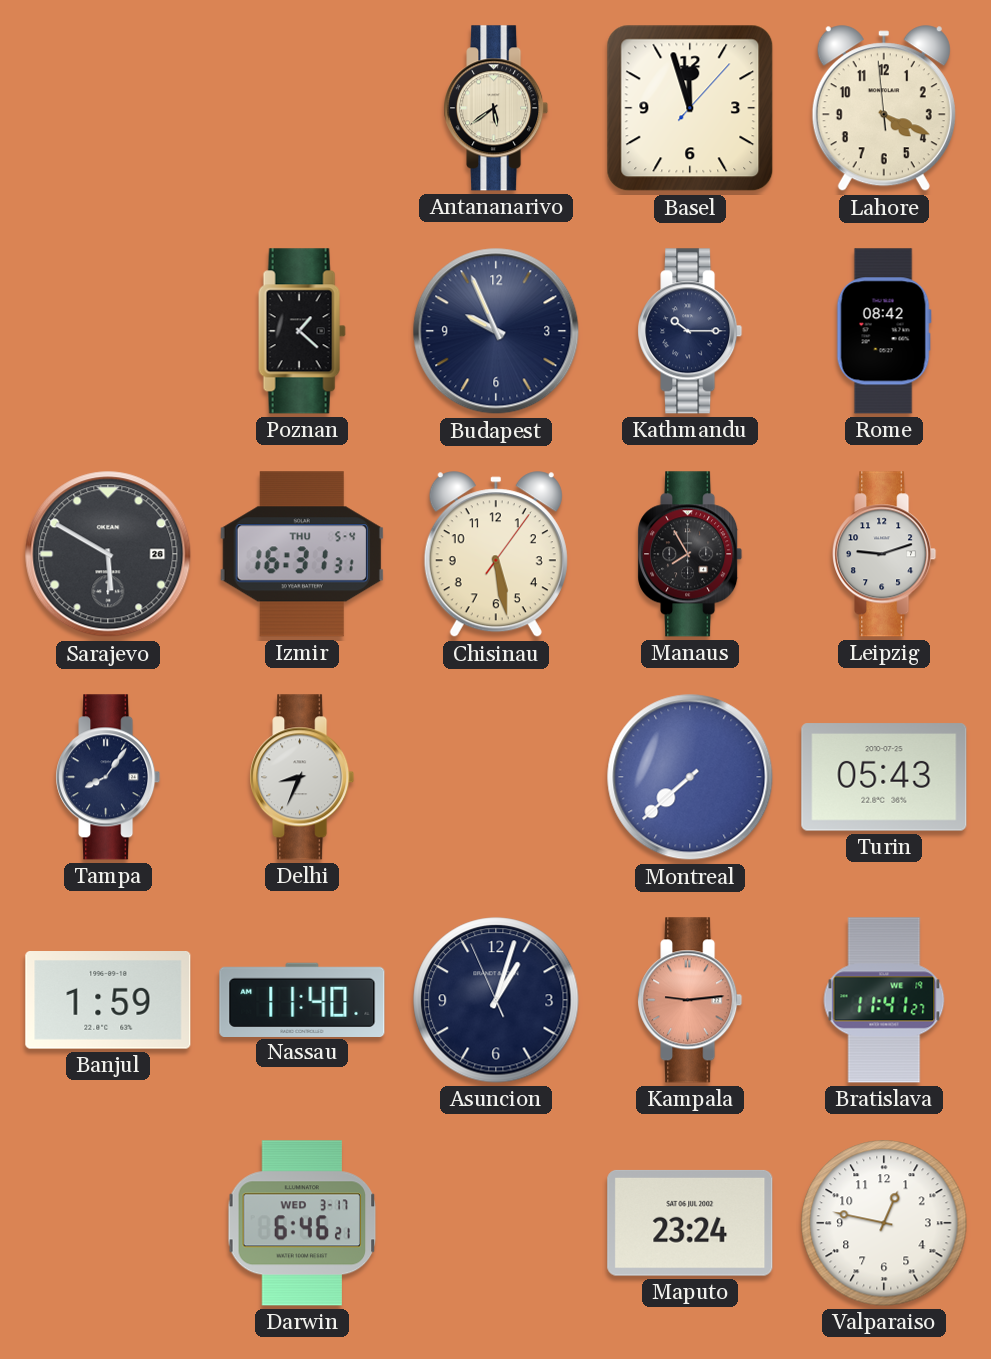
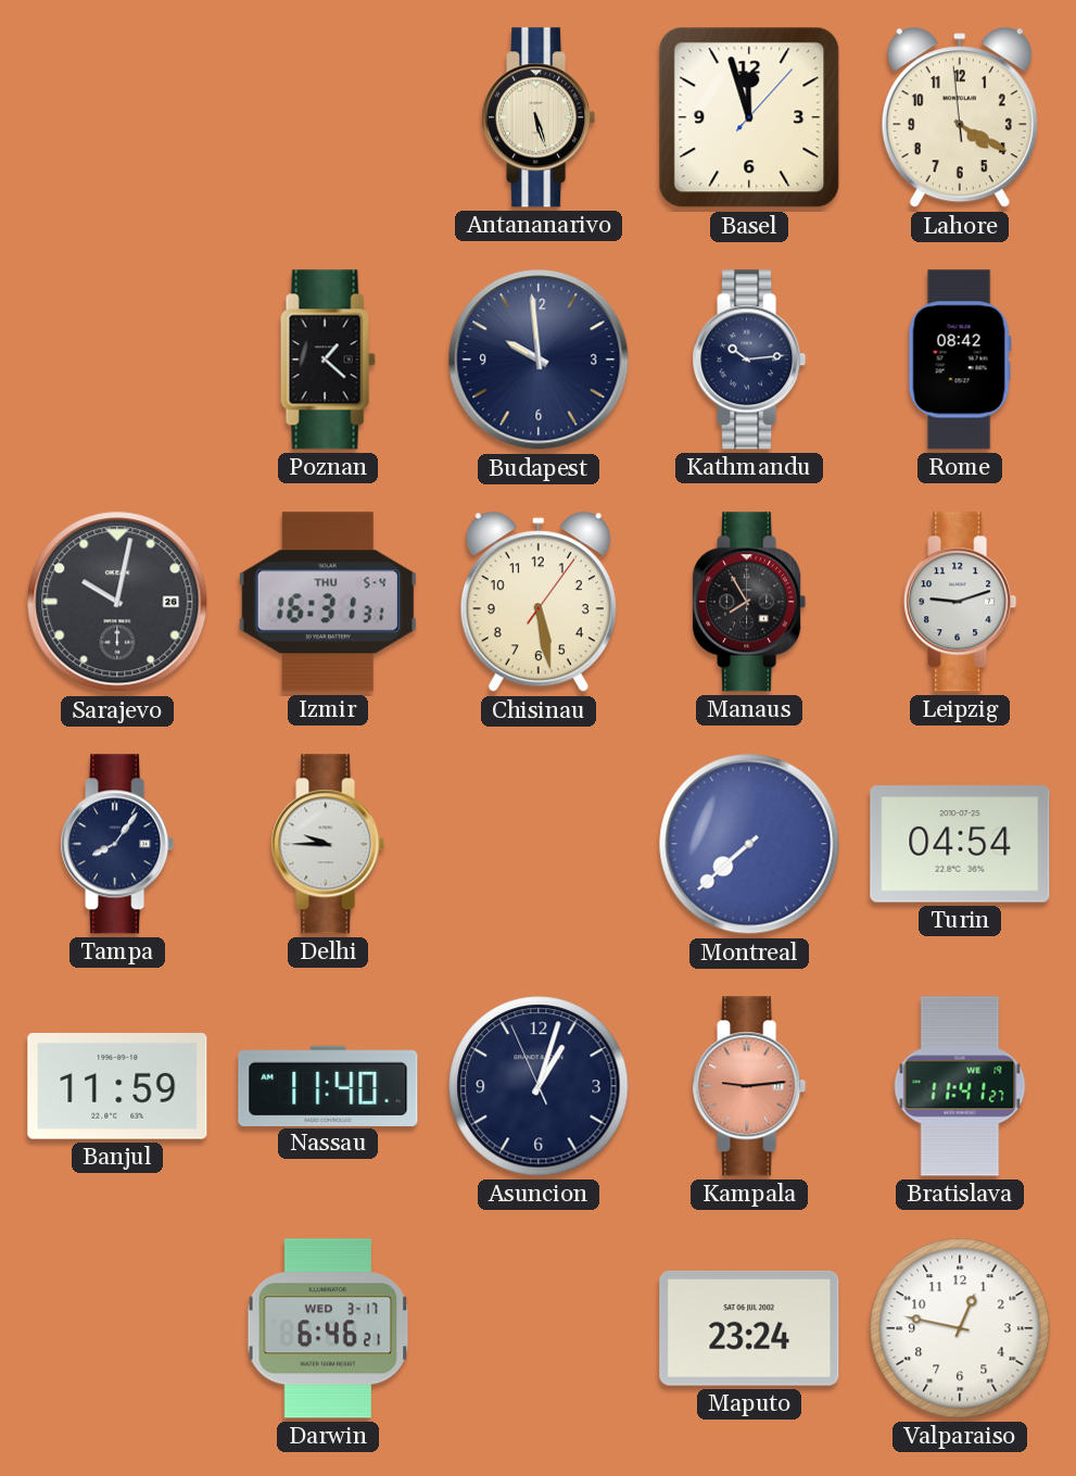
Antananarivo: 5:39 -> 5:27
Lahore: 4:18 -> 4:19
Budapest: 9:56 -> 9:59
Kathmandu: 10:15 -> 10:14
Sarajevo: 5:50 -> 10:02
Delhi: 8:34 -> 9:45
Turin: 05:43 -> 04:54
Banjul: 1:59 -> 11:59
